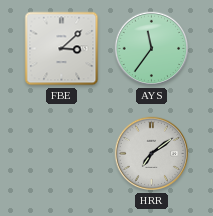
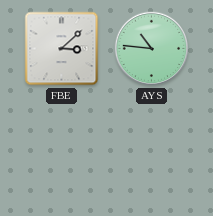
AYS: 11:36 -> 10:46
HRR: 7:09 -> none
